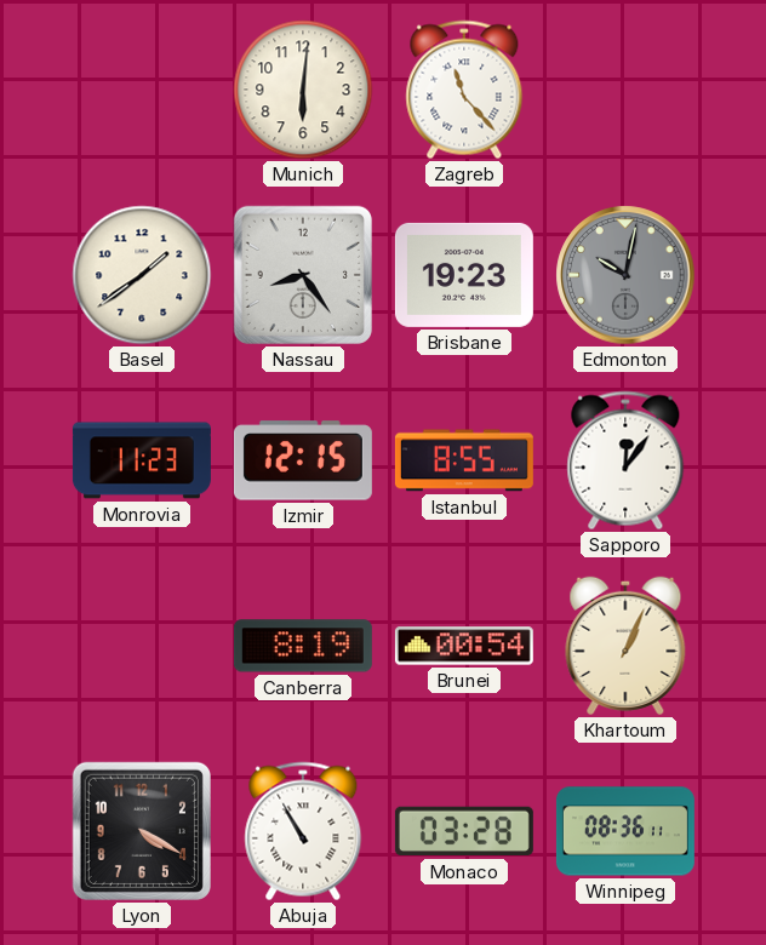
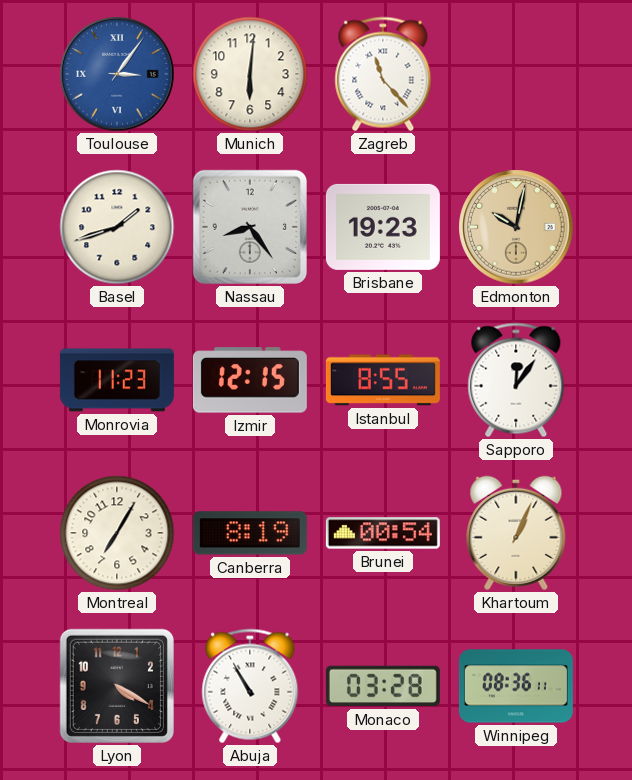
Toulouse: none -> 3:06
Basel: 1:39 -> 1:42
Edmonton dial: grey -> champagne
Montreal: none -> 7:05
